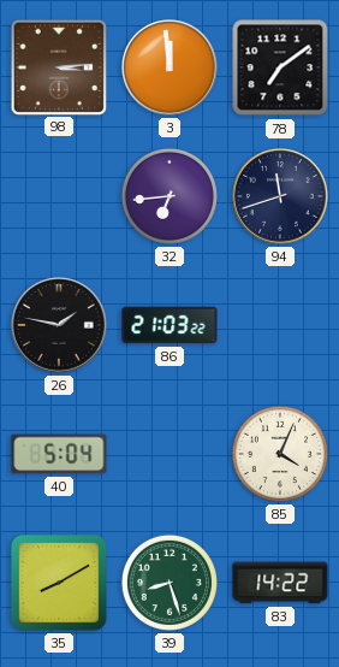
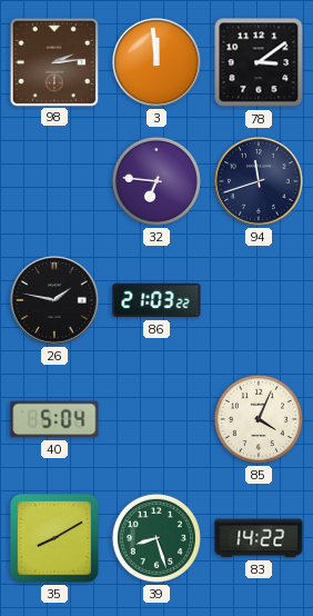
98: 3:14 -> 2:14
78: 7:09 -> 3:09
32: 6:44 -> 6:46
